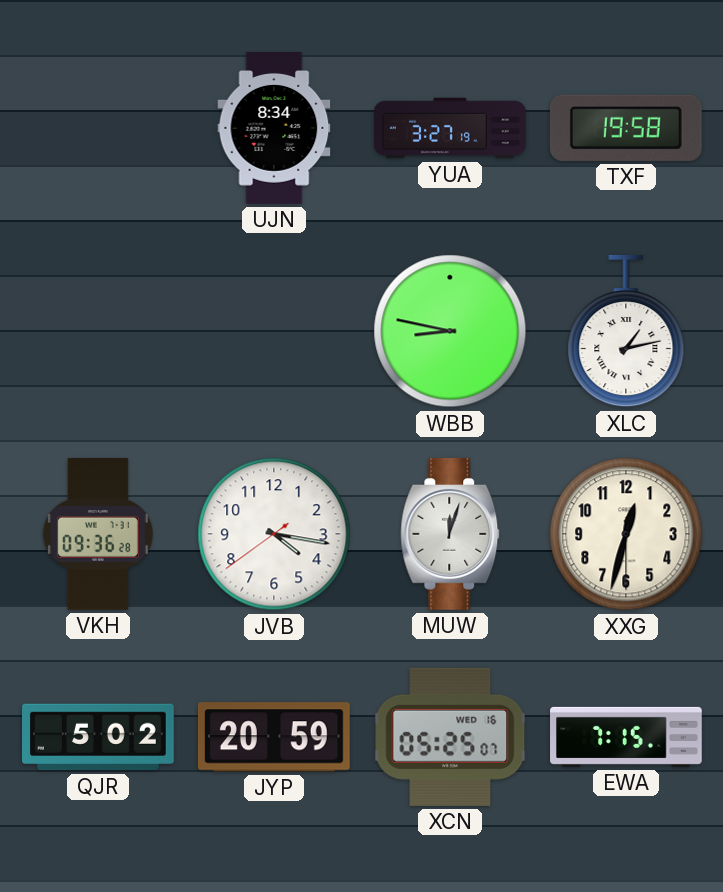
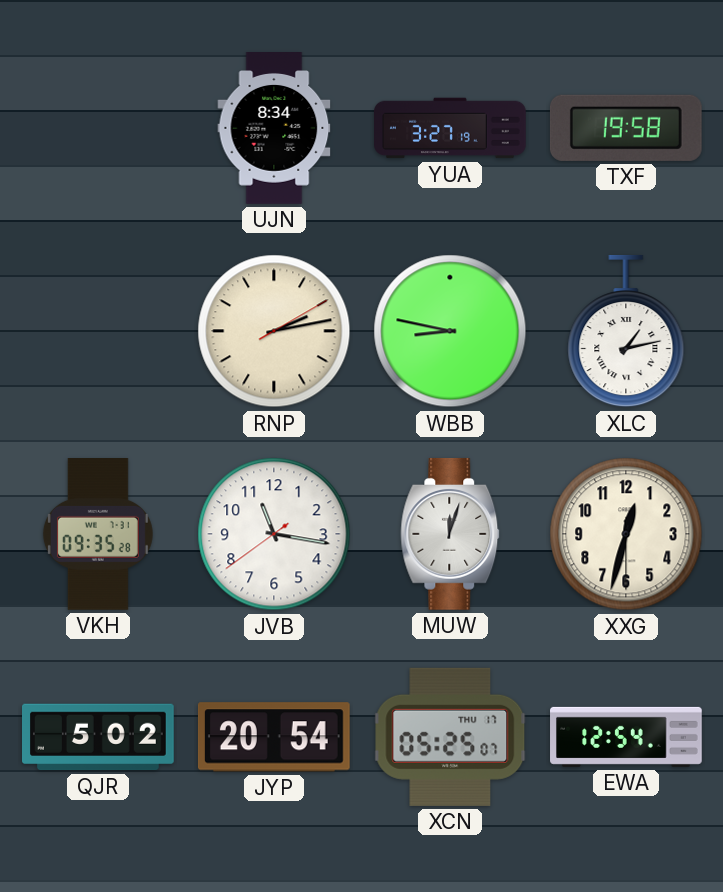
RNP: none -> 2:13
VKH: 09:36 -> 09:35
JVB: 4:16 -> 11:16
JYP: 20:59 -> 20:54
XCN date: WED 16 -> THU 17
EWA: 7:15 -> 12:54
